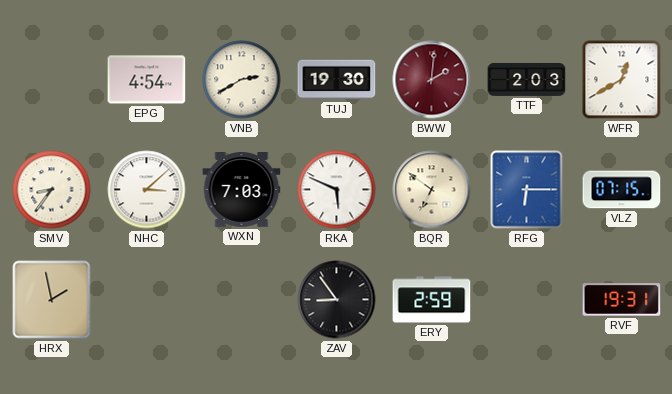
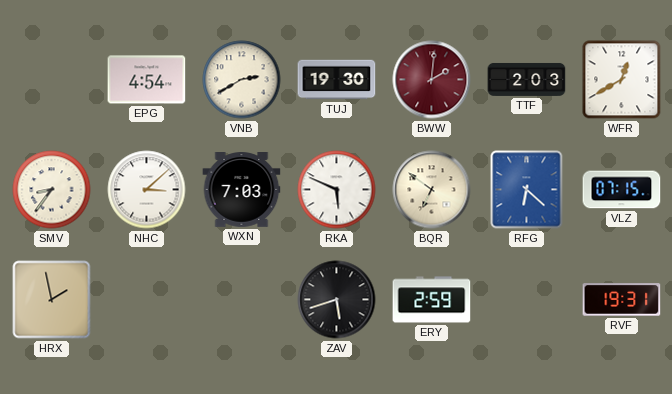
RFG: 6:15 -> 6:22
ZAV: 8:54 -> 5:42
